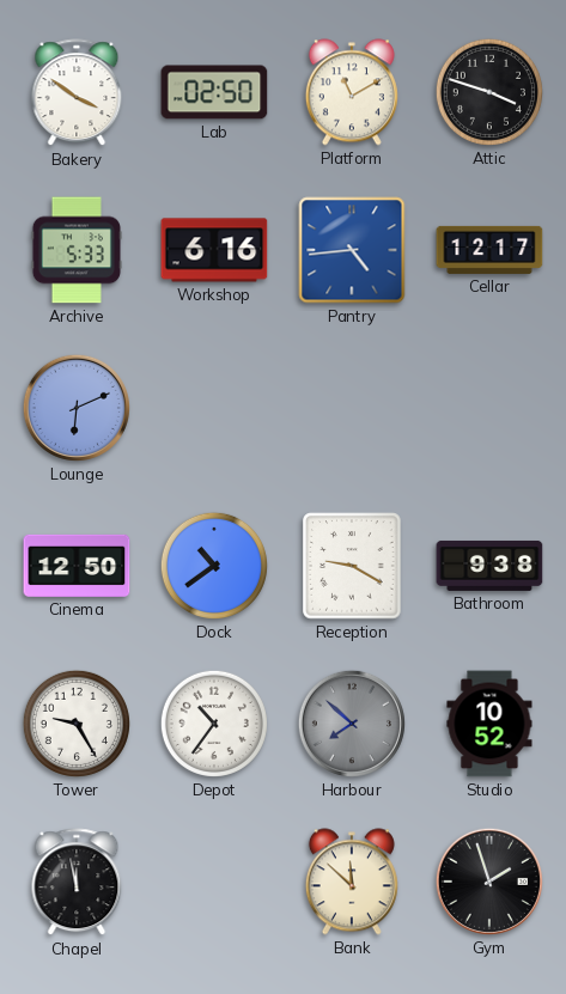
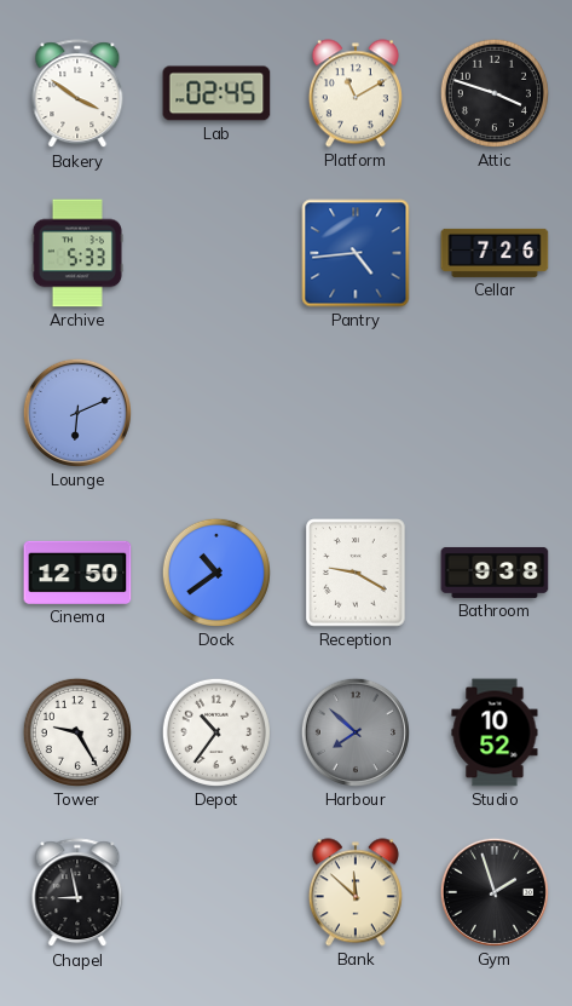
Lab: 02:50 -> 02:45
Workshop: 6:16 -> none
Cellar: 12:17 -> 7:26
Chapel: 11:58 -> 8:58
